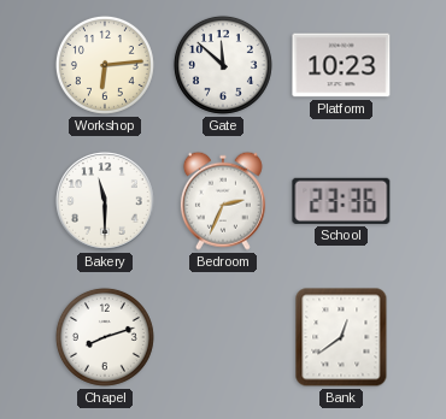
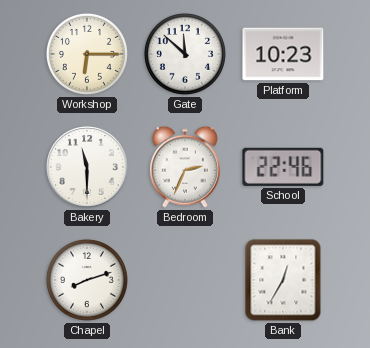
Workshop: 6:14 -> 6:15
School: 23:36 -> 22:46
Bank: 12:39 -> 12:35
